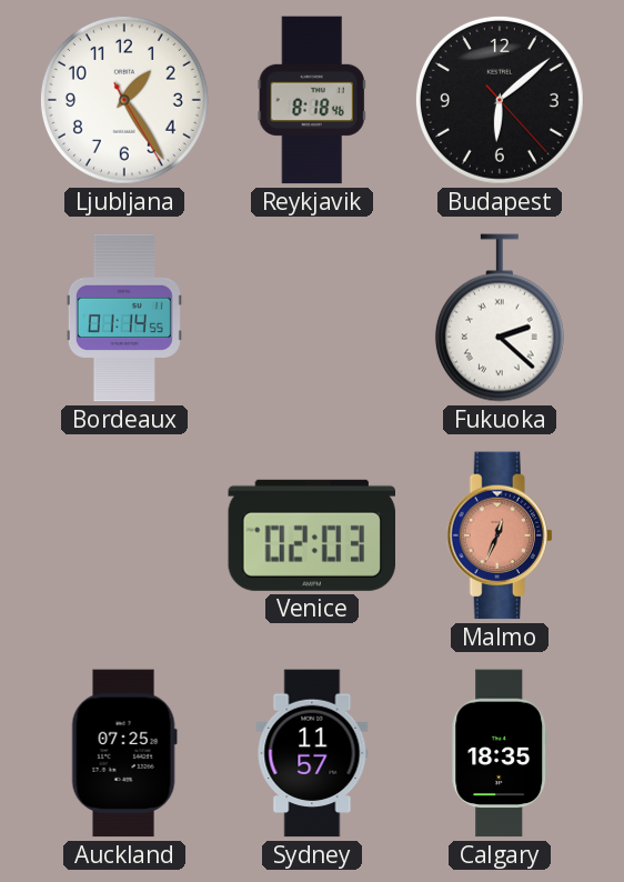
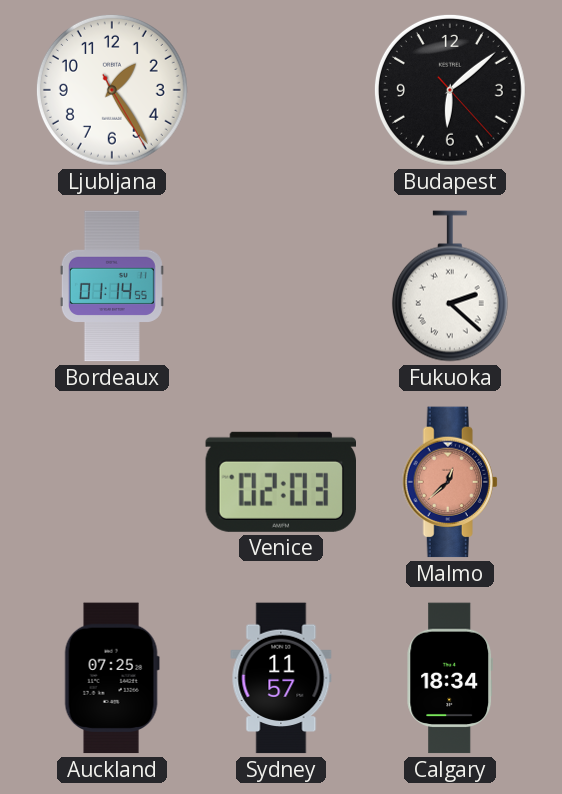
Reykjavik: 8:18 -> none
Malmo: 12:34 -> 12:38
Calgary: 18:35 -> 18:34
